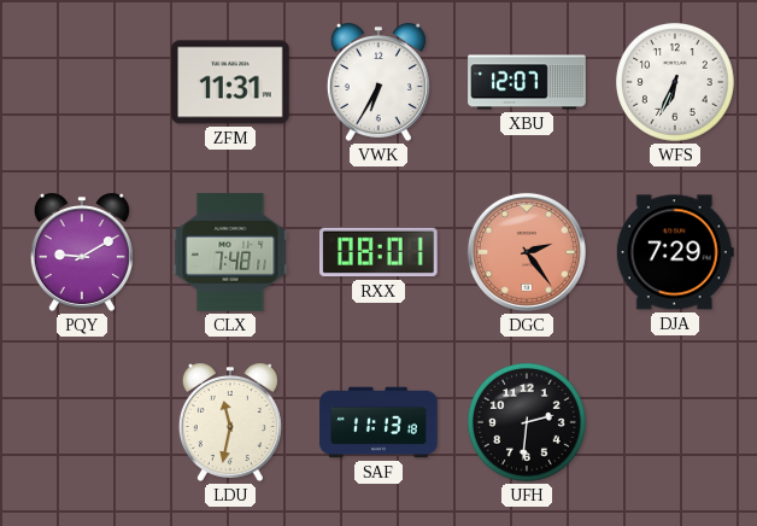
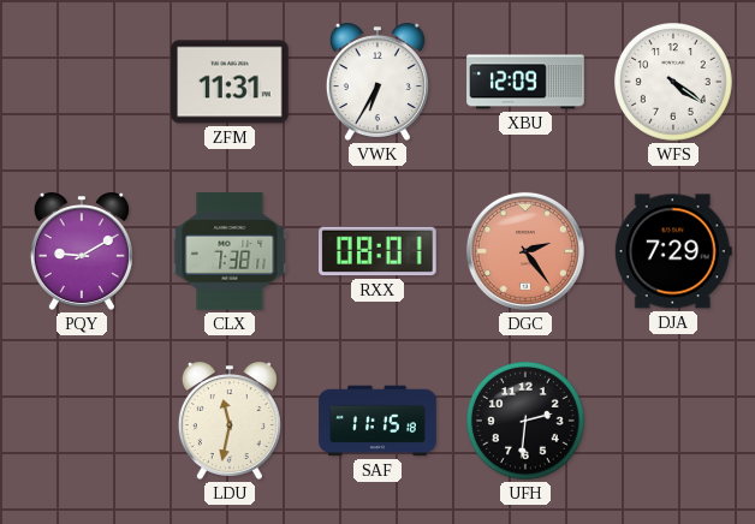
XBU: 12:07 -> 12:09
WFS: 6:34 -> 4:21
CLX: 7:48 -> 7:38
SAF: 11:13 -> 11:15
